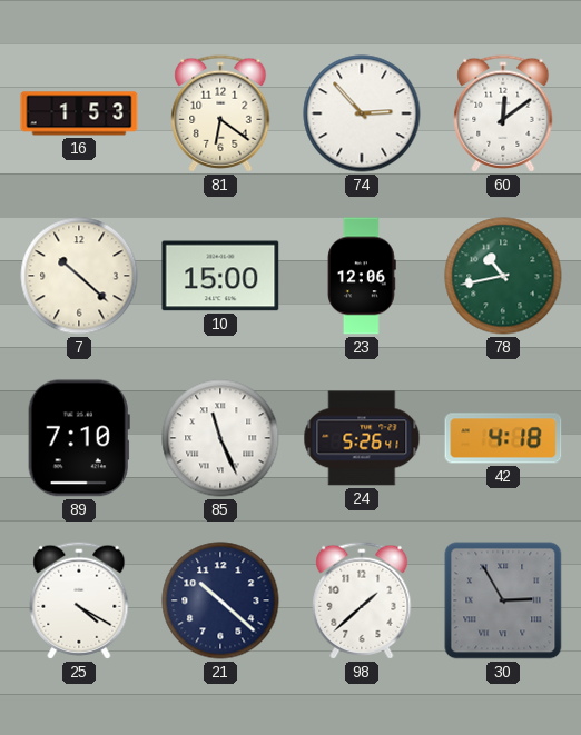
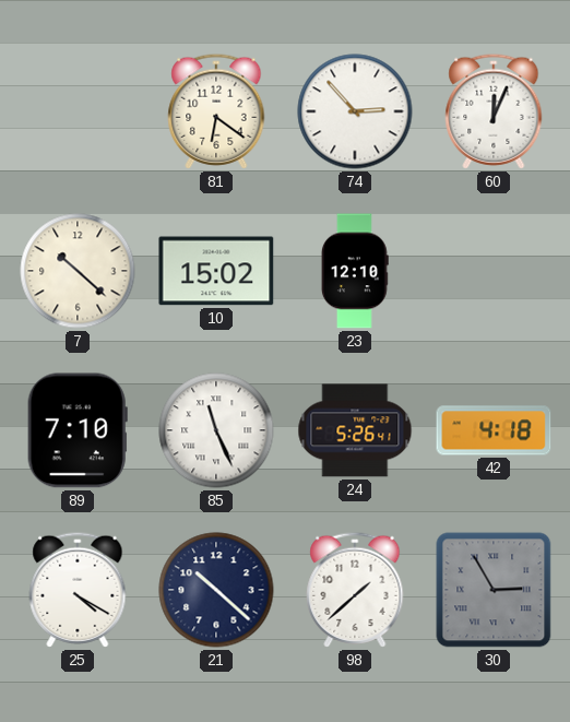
16: 1:53 -> none
60: 12:09 -> 12:04
10: 15:00 -> 15:02
23: 12:06 -> 12:10
78: 10:43 -> none
